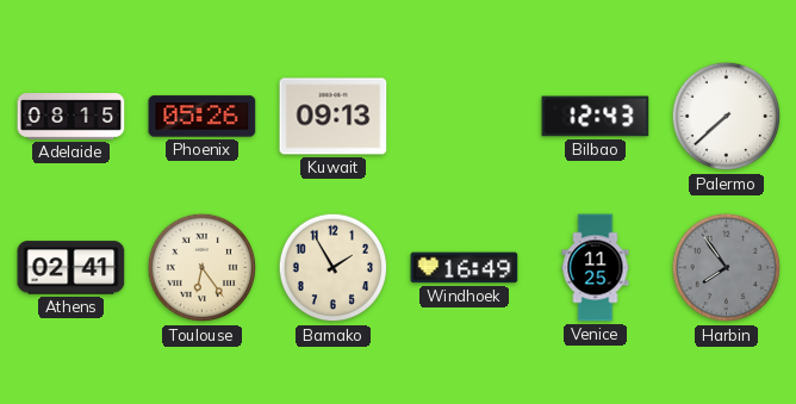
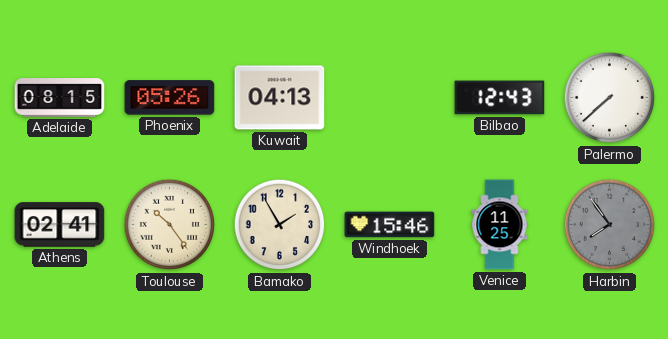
Kuwait: 09:13 -> 04:13
Toulouse: 6:24 -> 10:24
Windhoek: 16:49 -> 15:46
